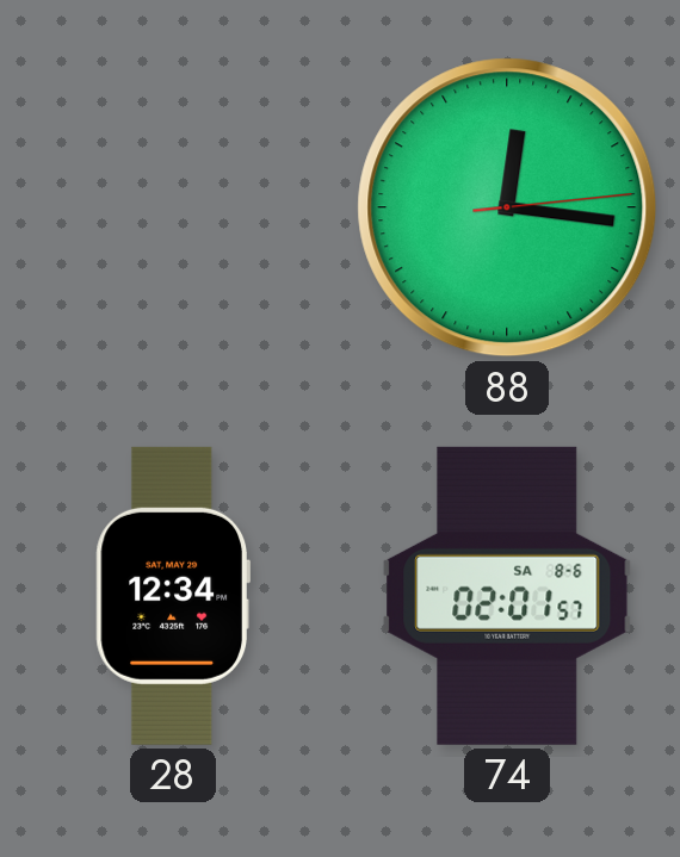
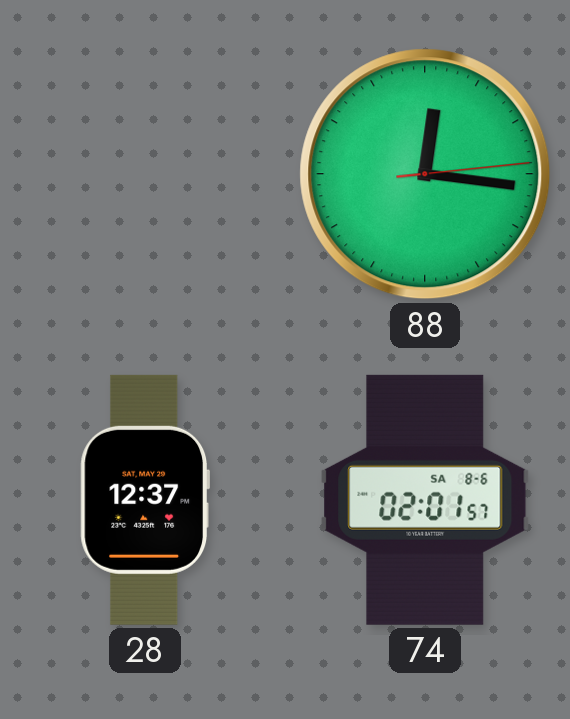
28: 12:34 -> 12:37
